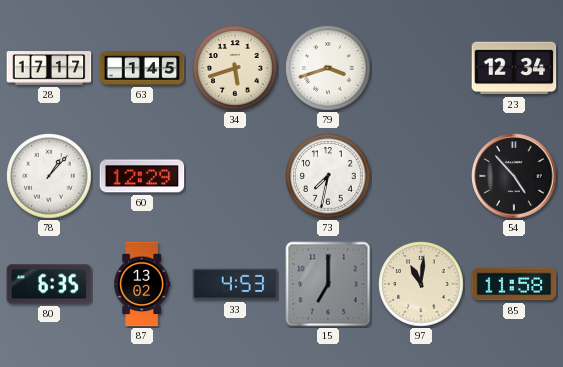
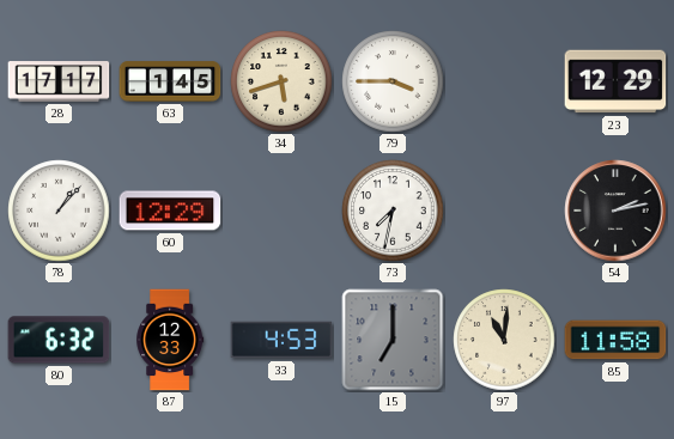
79: 3:42 -> 3:45
23: 12:34 -> 12:29
54: 4:53 -> 2:13
80: 6:35 -> 6:32
87: 13:02 -> 12:33
